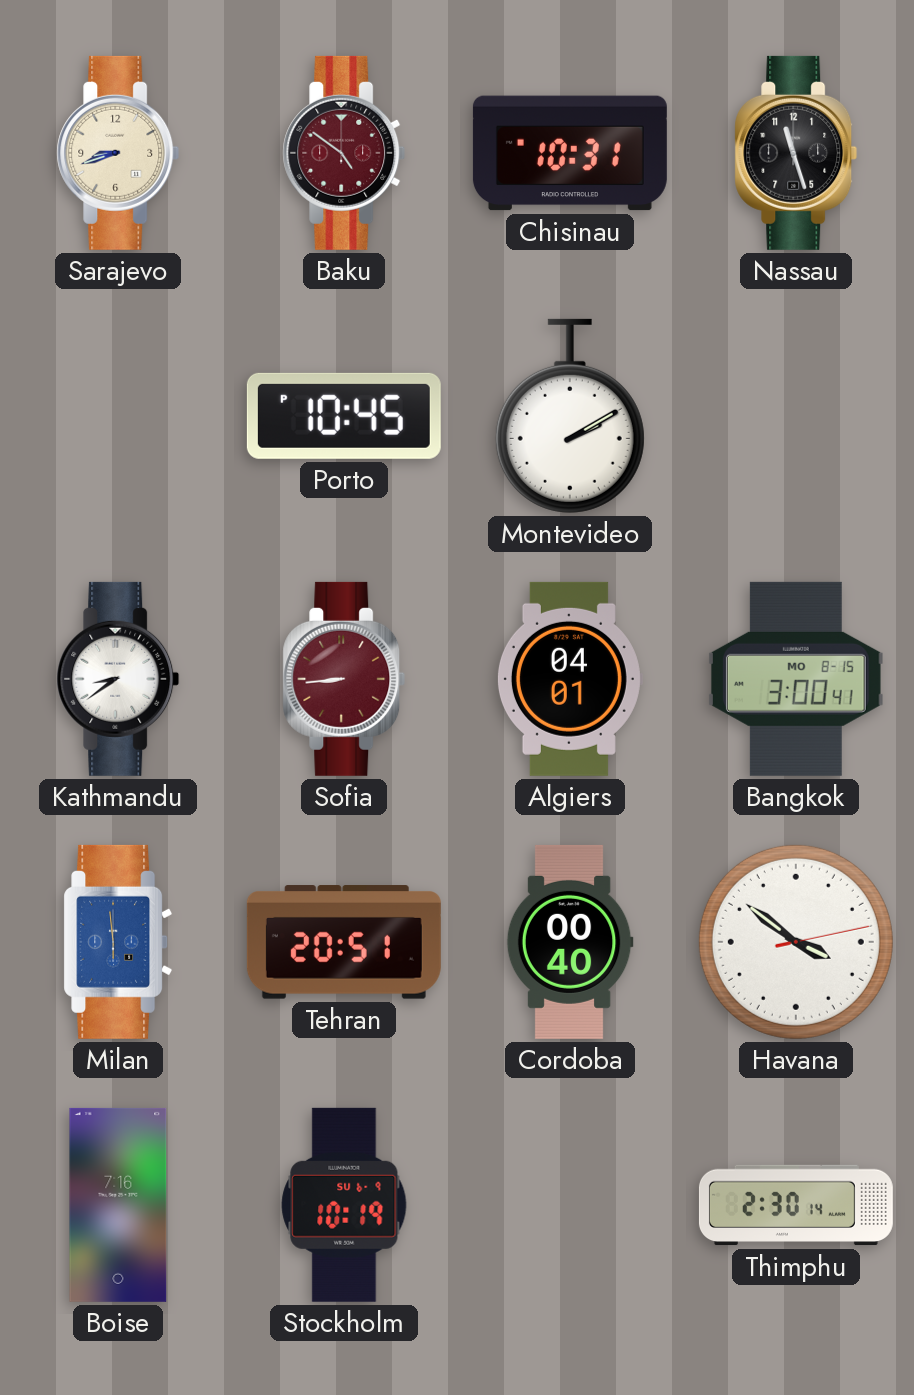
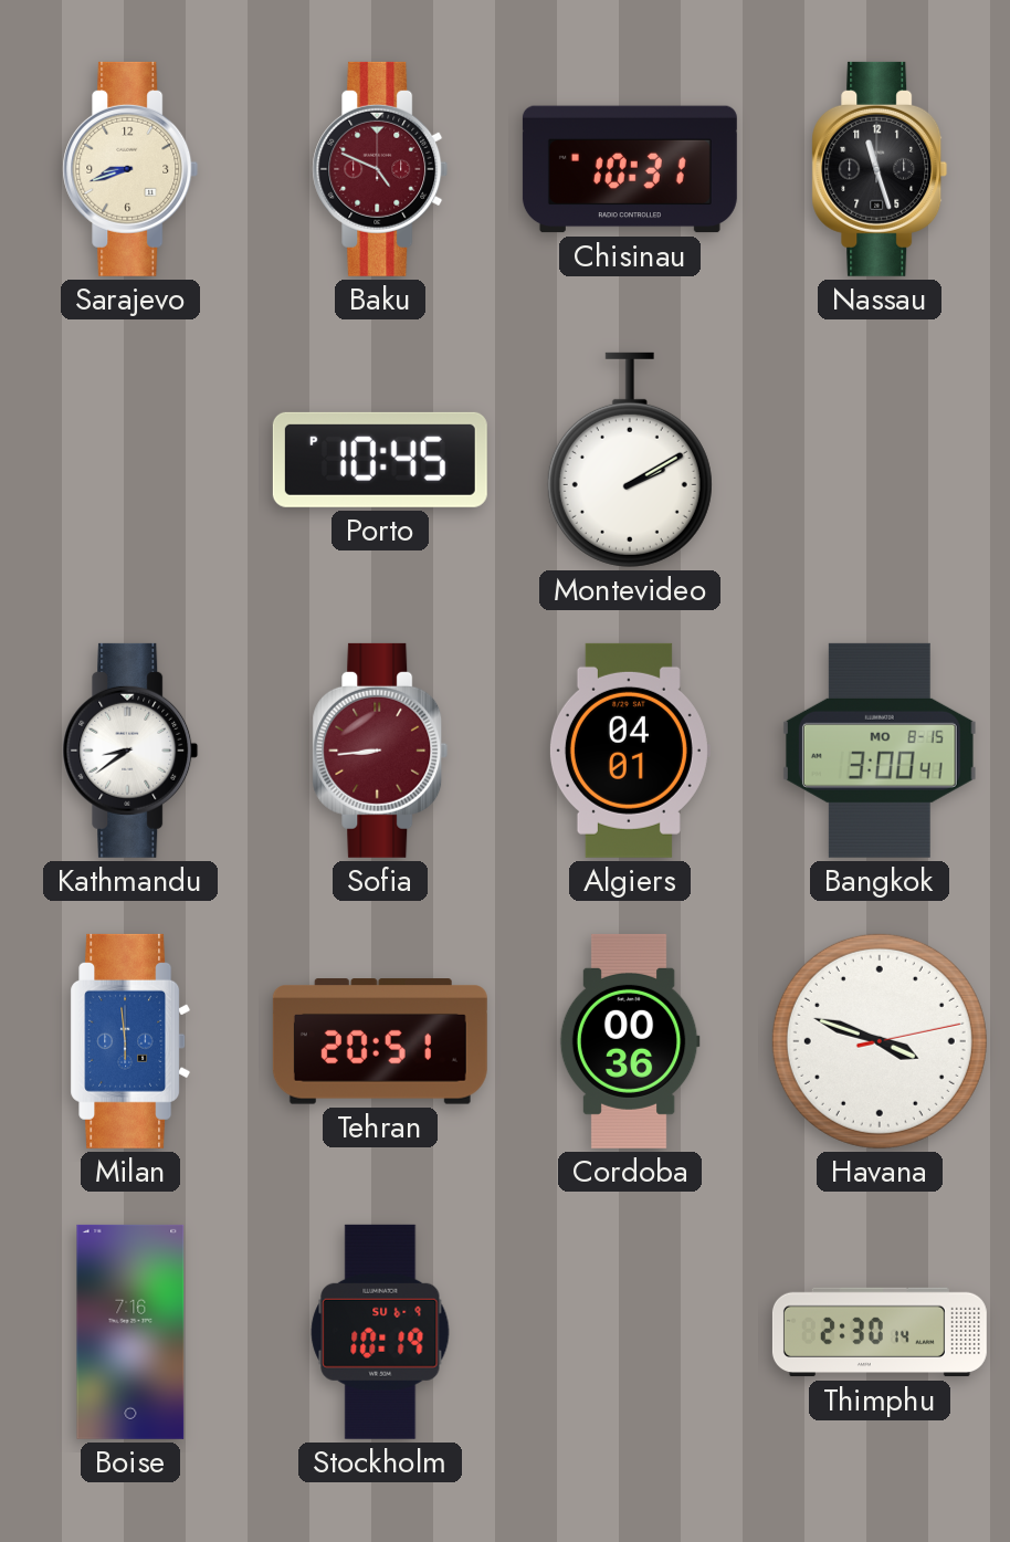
Baku: 4:51 -> 4:49
Cordoba: 00:40 -> 00:36
Havana: 3:51 -> 3:48
